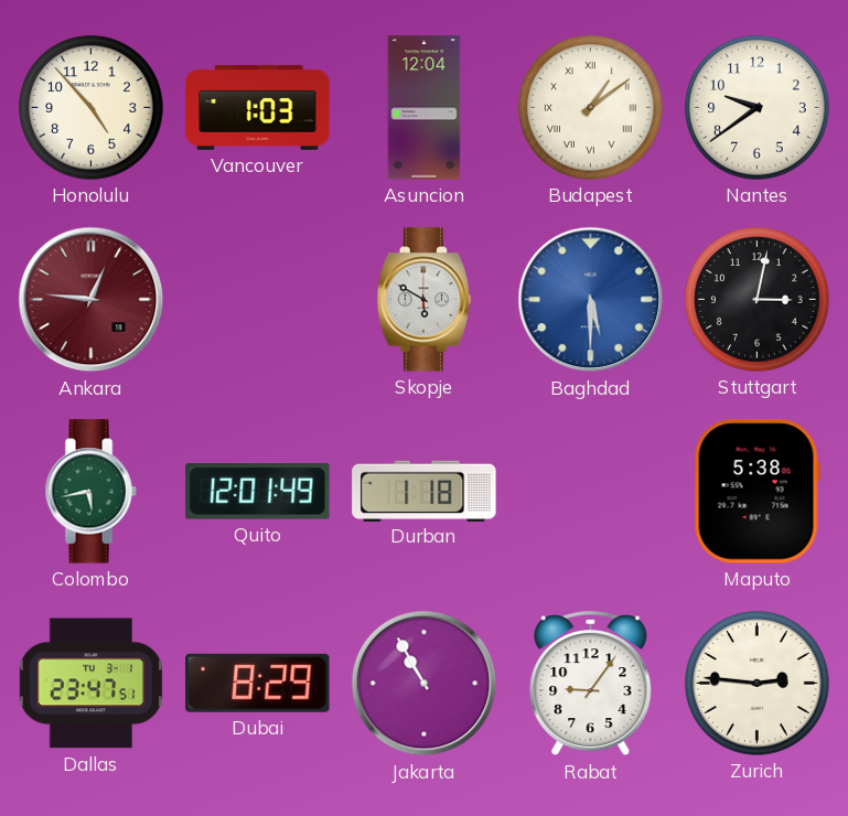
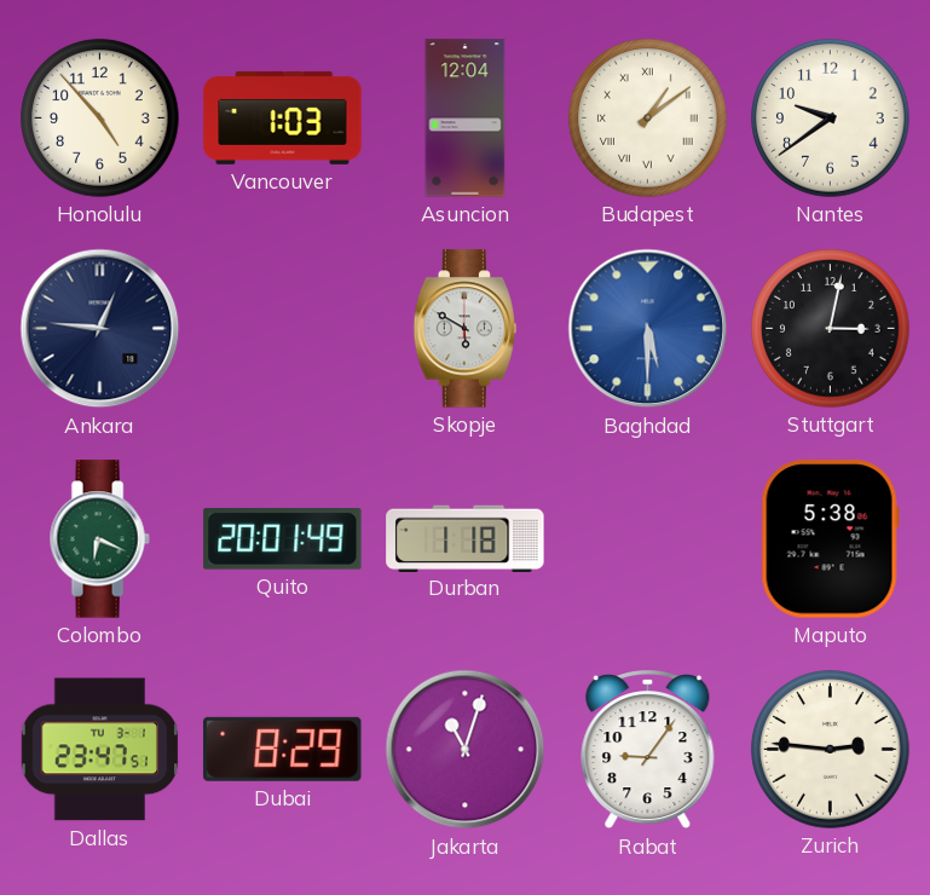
Ankara dial: burgundy -> navy
Colombo: 5:43 -> 6:19
Quito: 12:01 -> 20:01
Jakarta: 10:55 -> 11:03
